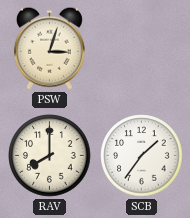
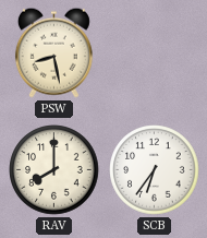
PSW: 3:03 -> 8:28
SCB: 1:36 -> 6:36
